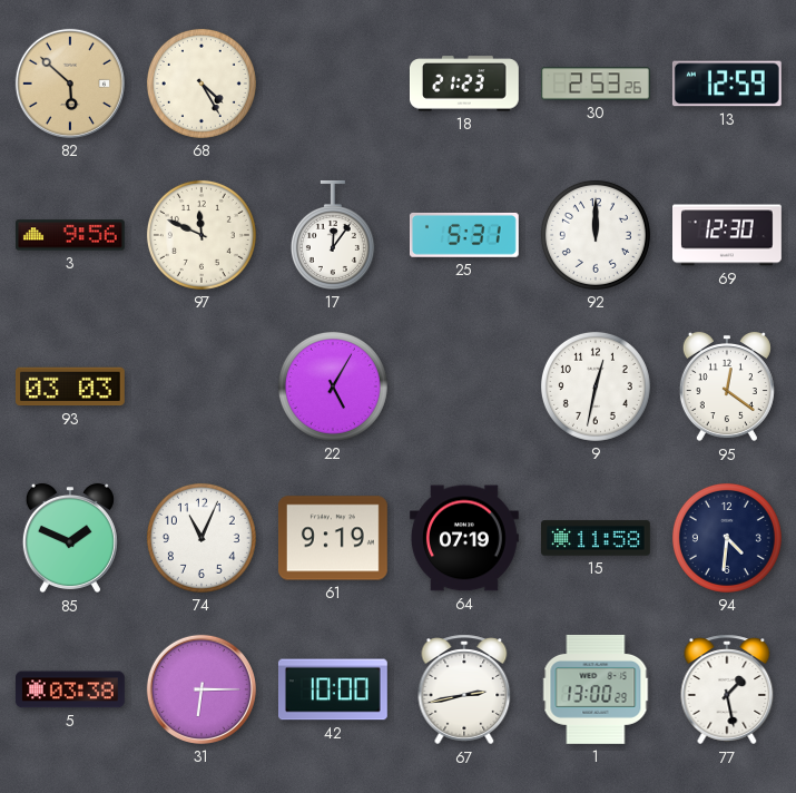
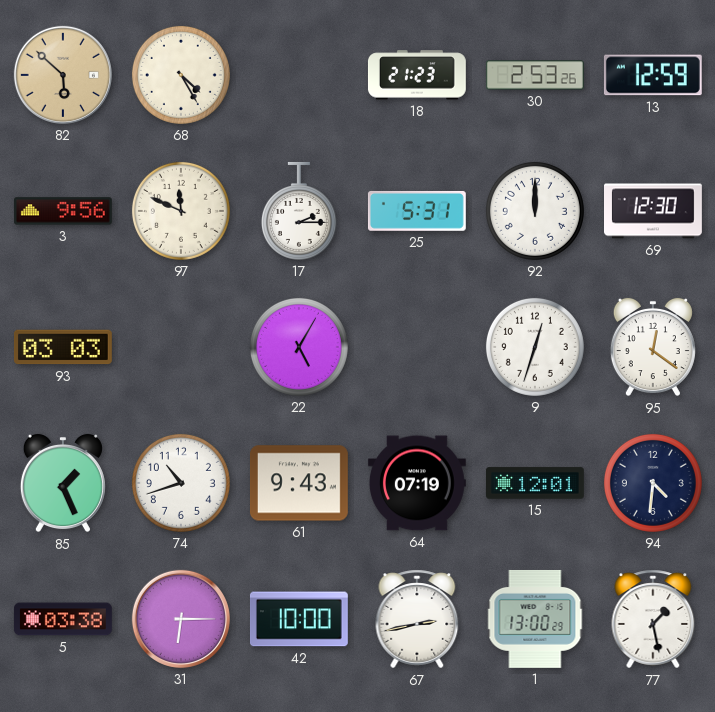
17: 12:06 -> 2:15
9: 12:32 -> 12:33
85: 1:49 -> 1:26
74: 11:04 -> 10:42
61: 9:19 -> 9:43
15: 11:58 -> 12:01
